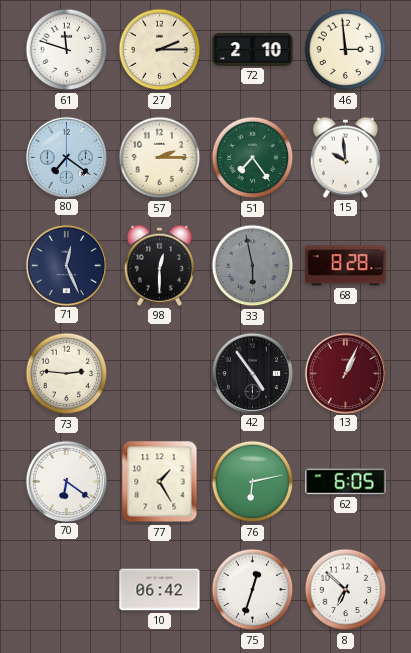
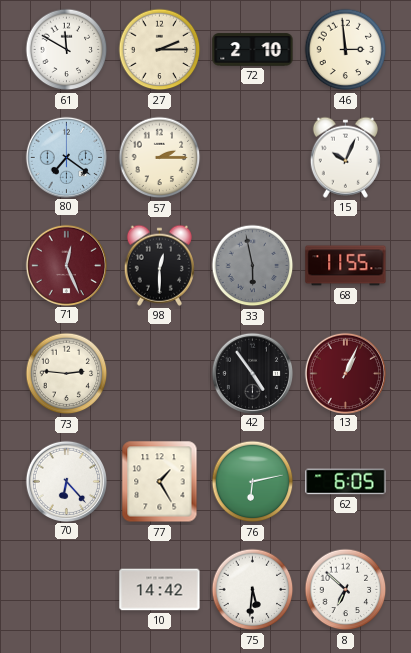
61: 11:48 -> 11:50
51: 7:24 -> none
15: 9:59 -> 10:04
71 dial: navy -> burgundy
68: 8:28 -> 11:55
70: 6:21 -> 6:23
10: 06:42 -> 14:42
75: 12:33 -> 5:31
